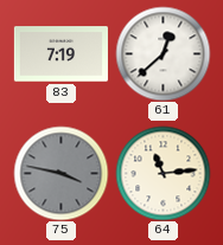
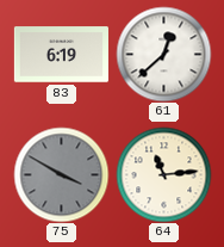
83: 7:19 -> 6:19
75: 3:47 -> 3:50
